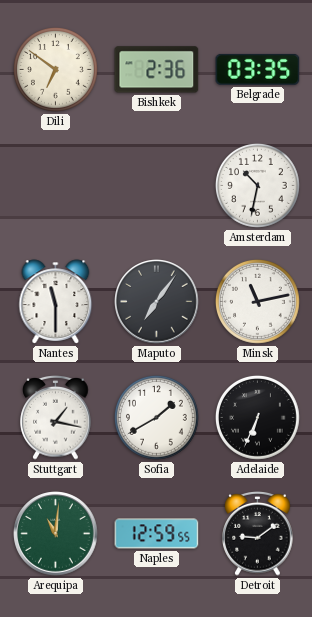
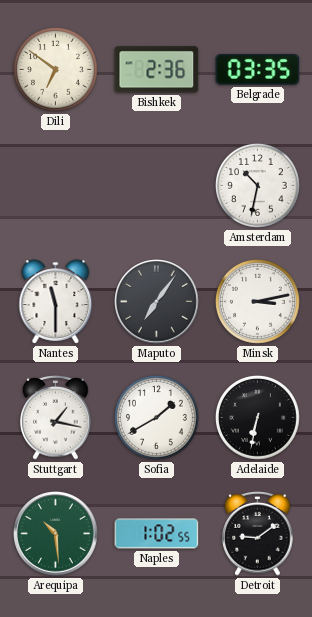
Minsk: 11:13 -> 3:13
Adelaide: 6:34 -> 6:32
Arequipa: 11:01 -> 10:29
Naples: 12:59 -> 1:02
